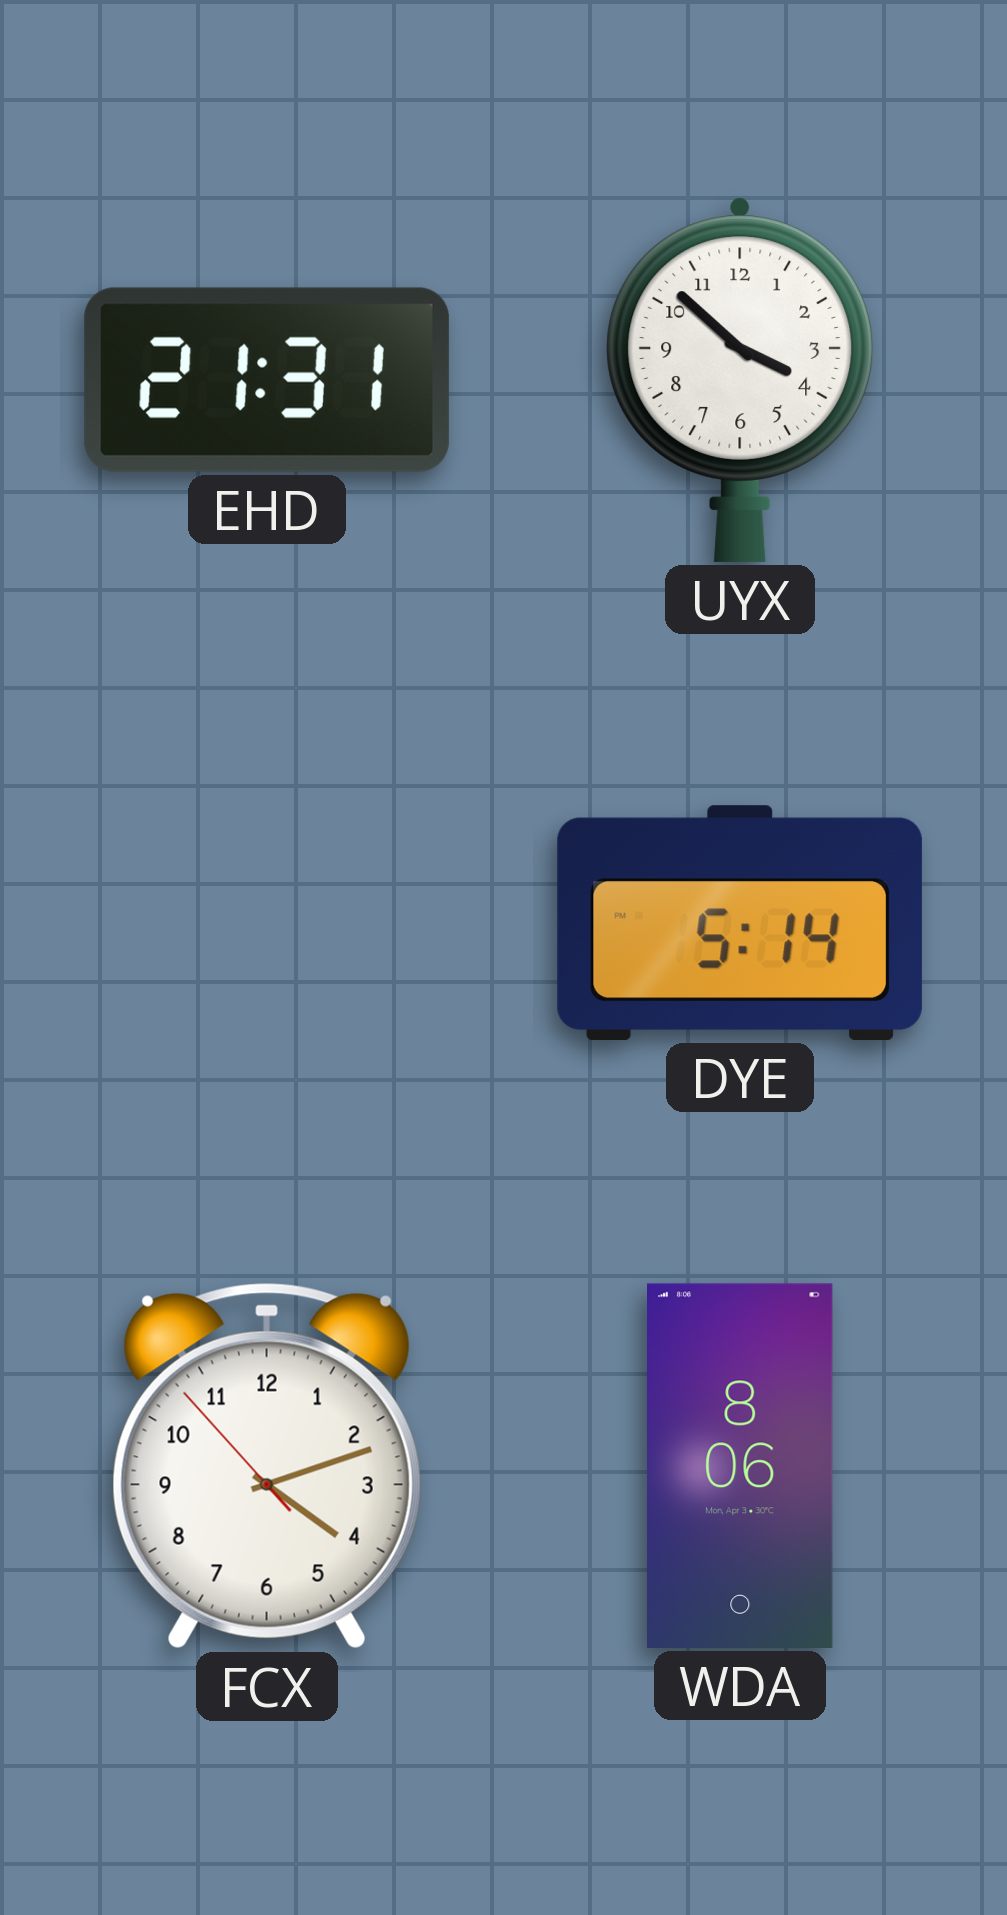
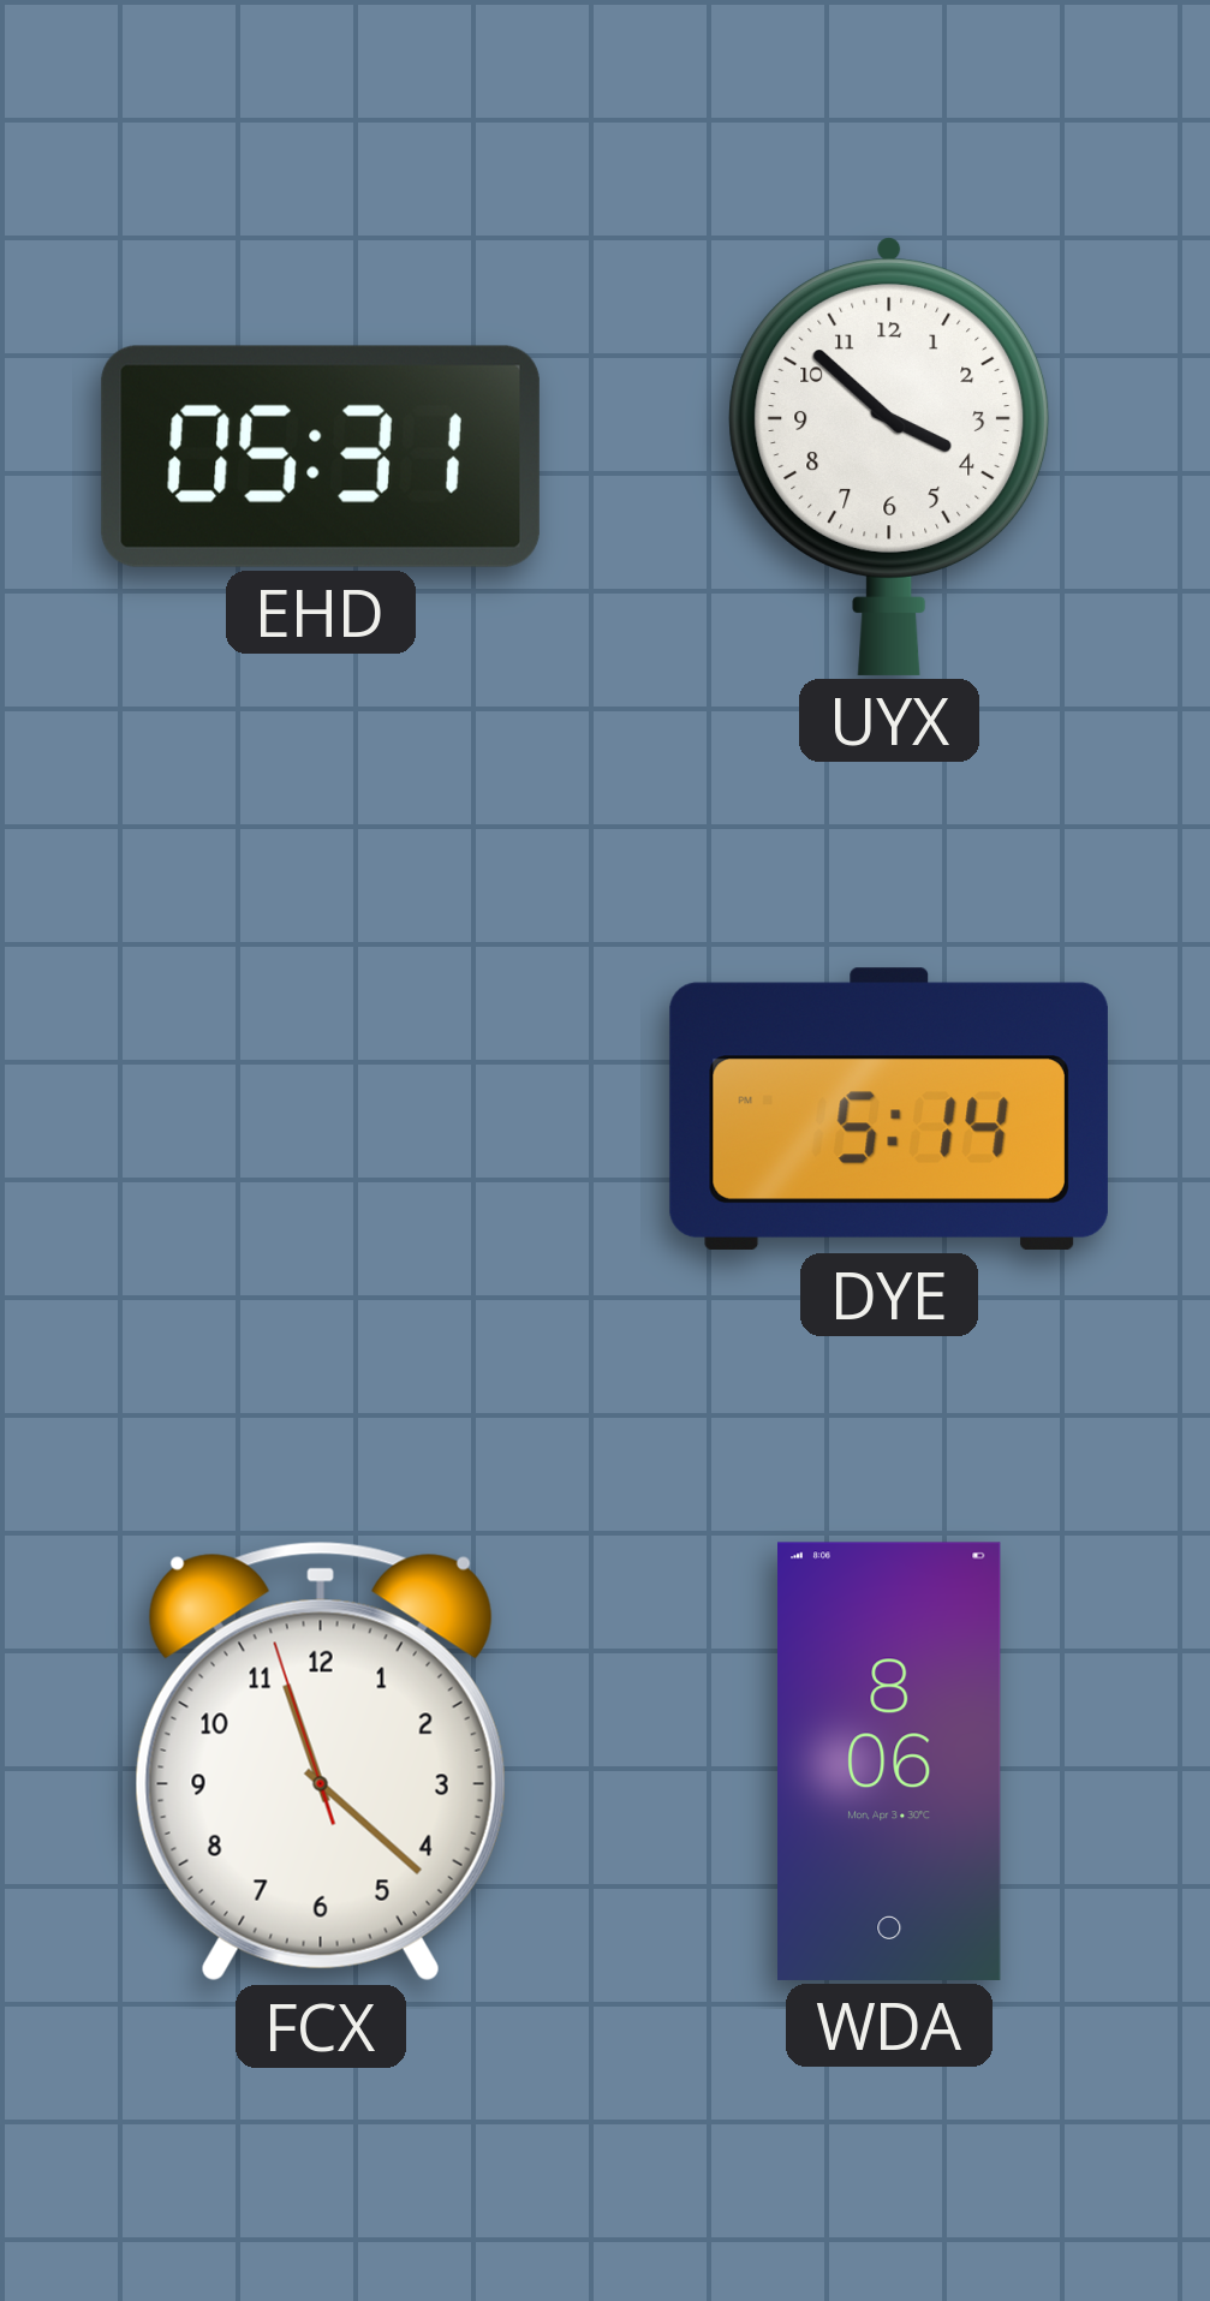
EHD: 21:31 -> 05:31
FCX: 4:11 -> 11:21
